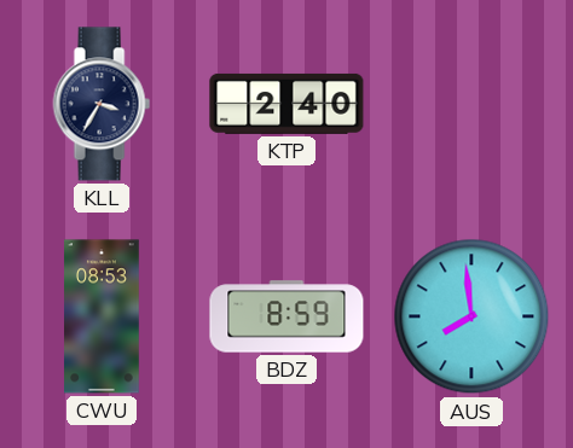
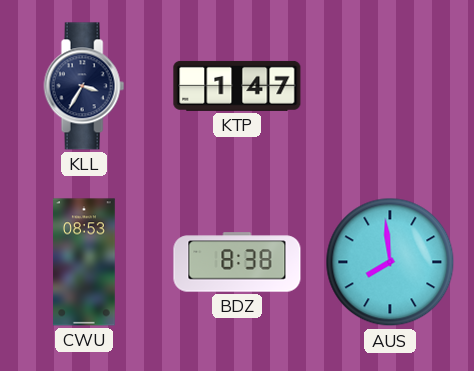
KTP: 2:40 -> 1:47
BDZ: 8:59 -> 8:38
